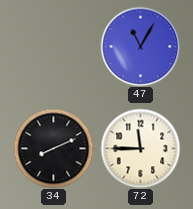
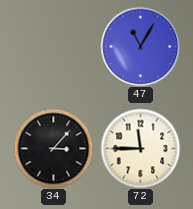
34: 8:11 -> 3:07
